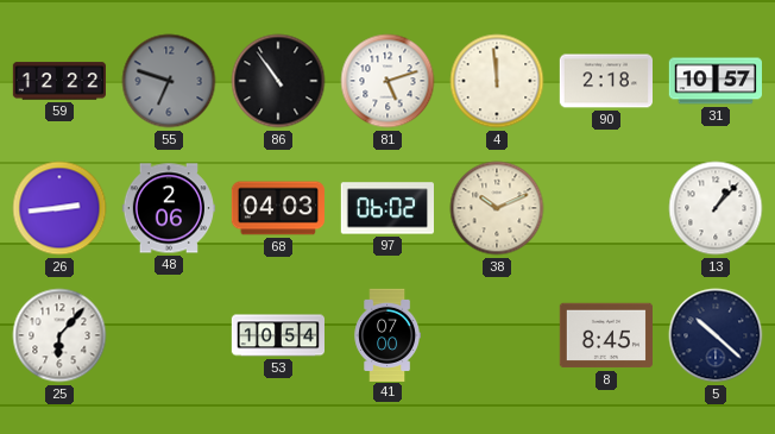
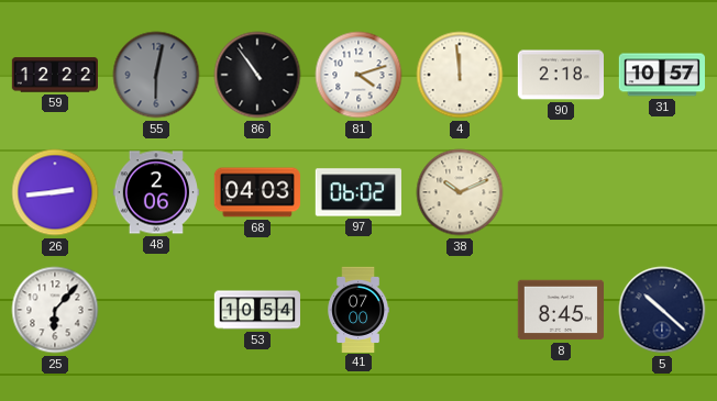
55: 6:48 -> 6:02
81: 5:12 -> 4:12
13: 1:07 -> none
